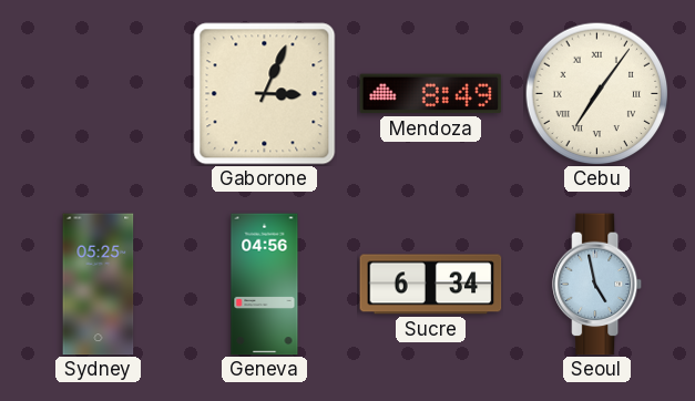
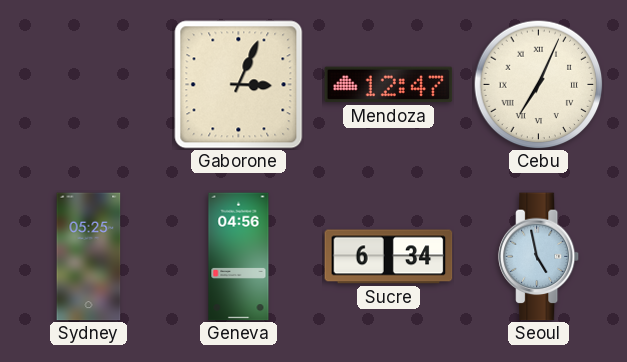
Mendoza: 8:49 -> 12:47
Cebu: 7:06 -> 7:04
